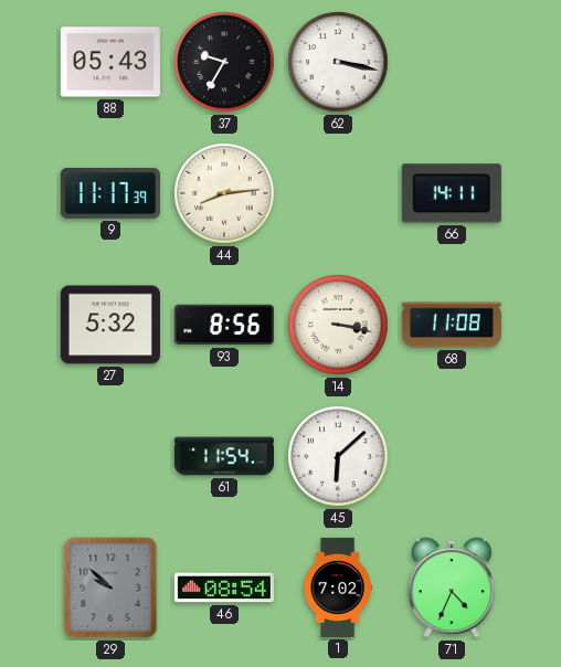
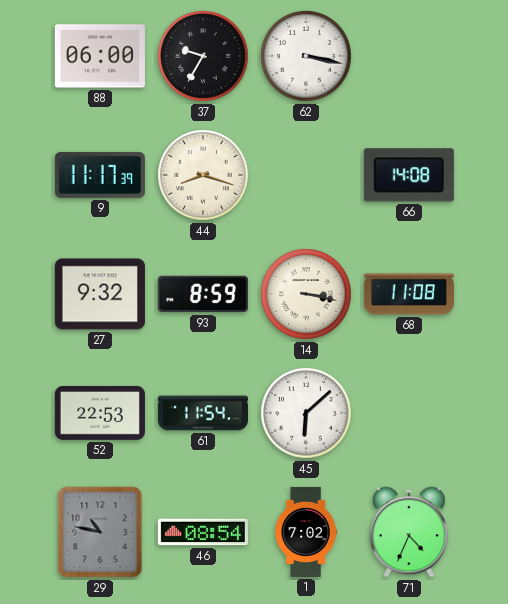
88: 05:43 -> 06:00
44: 8:14 -> 8:18
66: 14:11 -> 14:08
27: 5:32 -> 9:32
93: 8:56 -> 8:59
52: none -> 22:53
29: 9:52 -> 10:47
